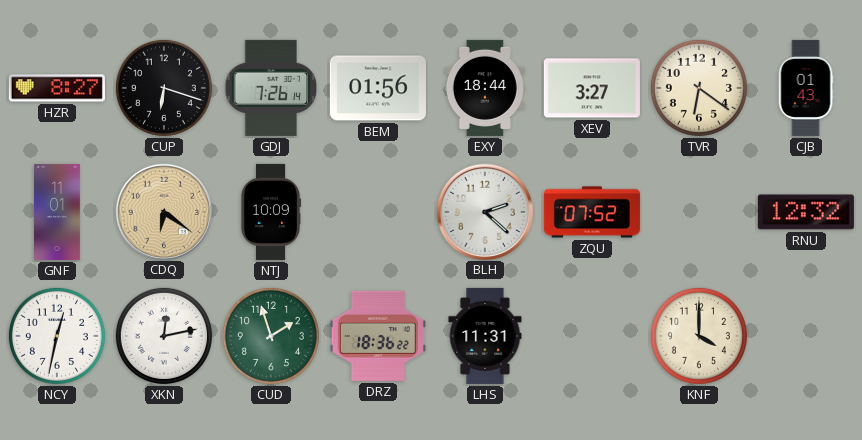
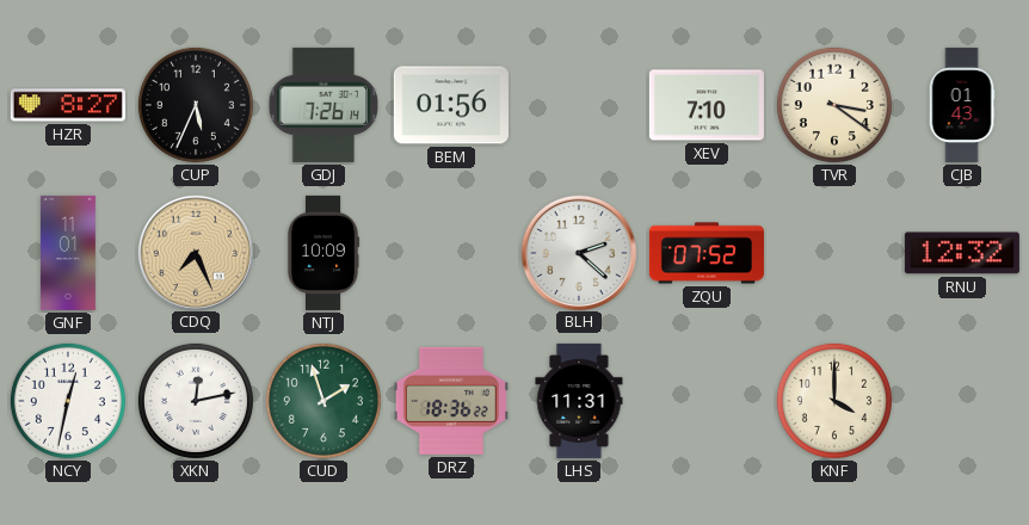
CUP: 6:18 -> 5:34
EXY: 18:44 -> none
XEV: 3:27 -> 7:10
TVR: 6:21 -> 3:21
CDQ: 6:21 -> 7:26
